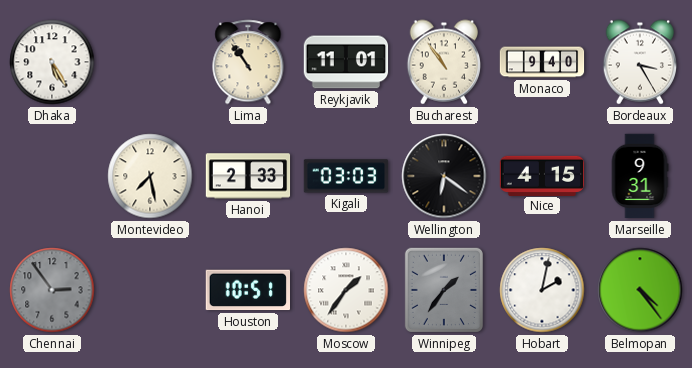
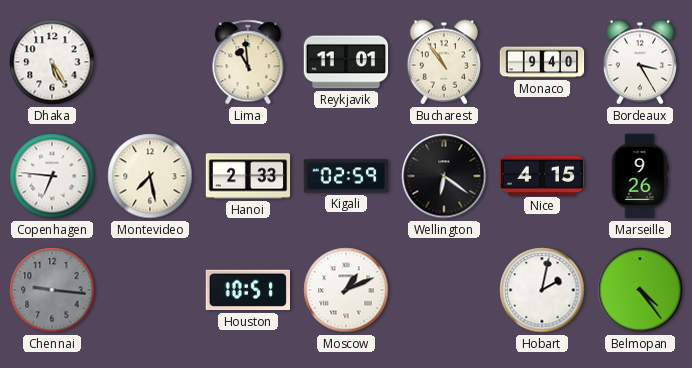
Lima: 10:54 -> 10:59
Copenhagen: none -> 6:46
Kigali: 03:03 -> 02:59
Marseille: 9:31 -> 9:26
Chennai: 2:54 -> 9:16
Moscow: 1:36 -> 1:11
Winnipeg: 1:36 -> none
